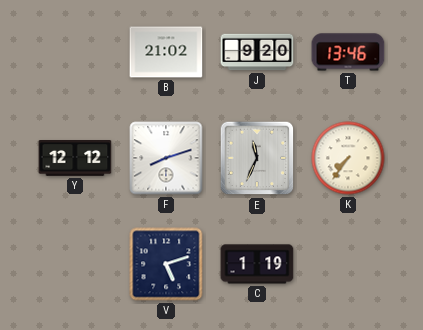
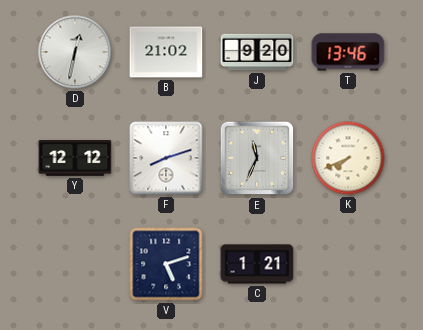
D: none -> 12:32
K: 7:36 -> 7:41
C: 1:19 -> 1:21
